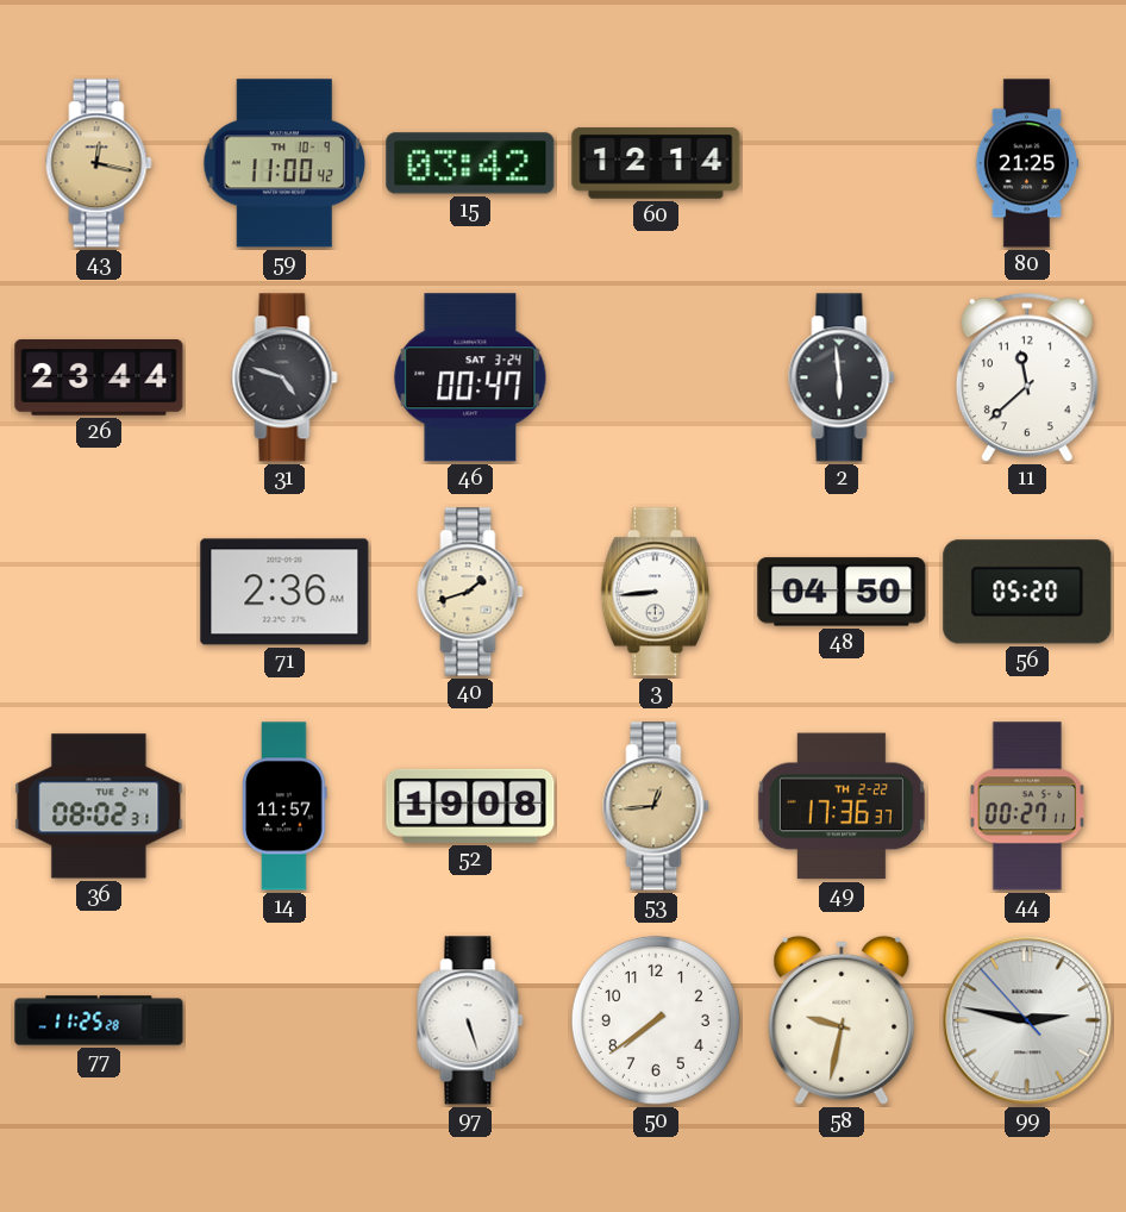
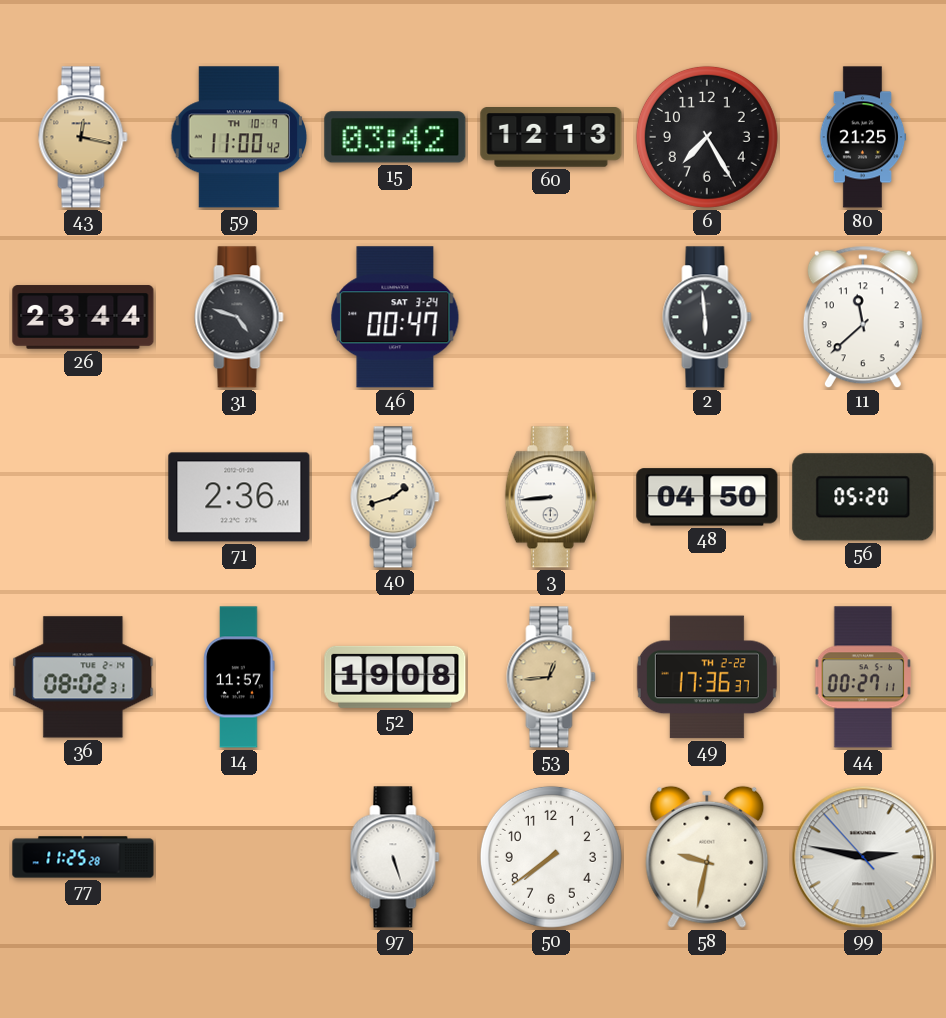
60: 12:14 -> 12:13
6: none -> 7:25
